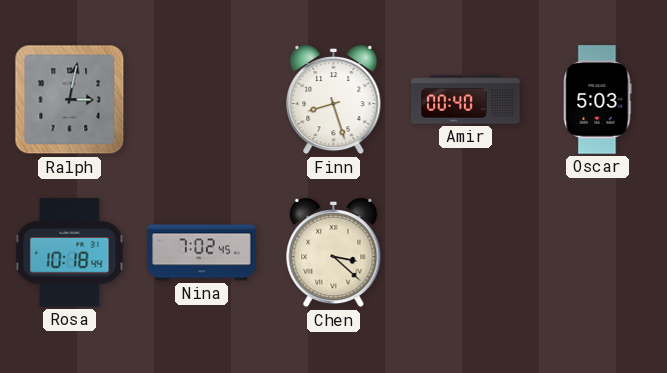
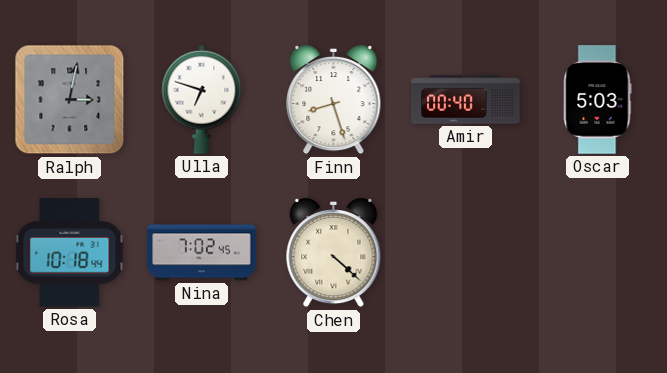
Ulla: none -> 6:48
Chen: 3:22 -> 4:22
